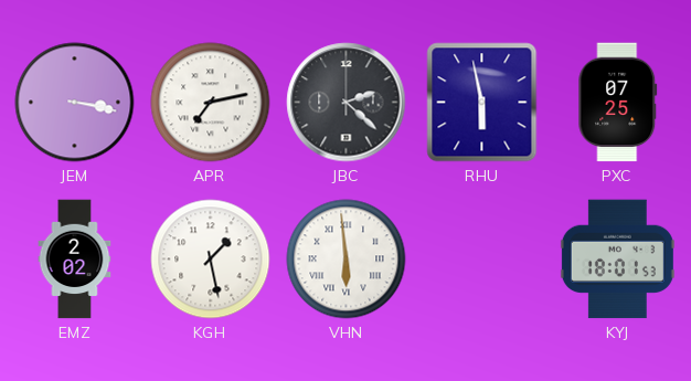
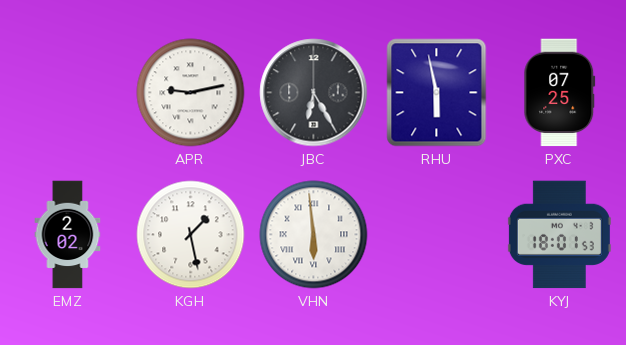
JEM: 3:17 -> none
APR: 7:13 -> 9:13
JBC: 2:22 -> 6:25
